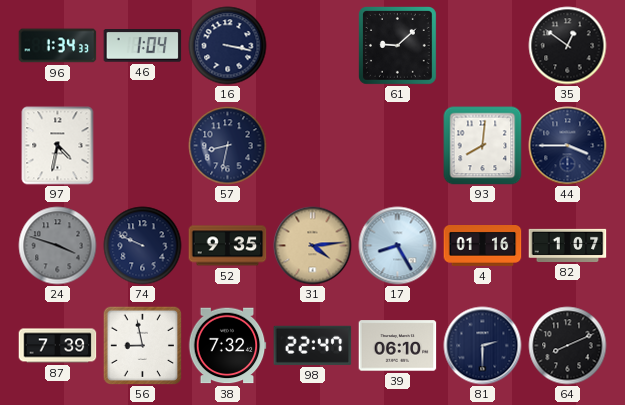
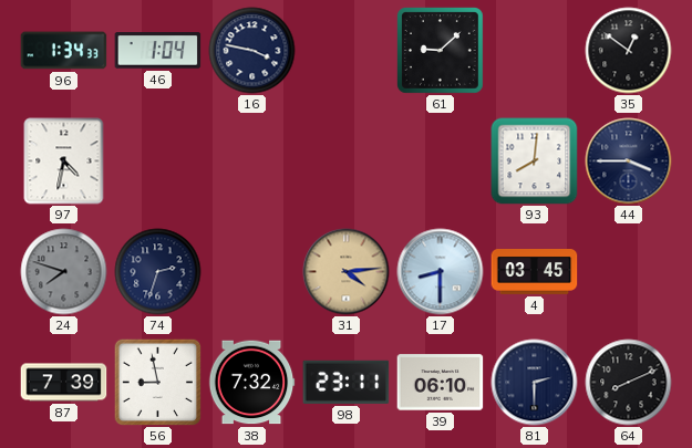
16: 3:17 -> 3:47
57: 8:32 -> none
24: 3:48 -> 7:48
74: 9:49 -> 2:33
52: 9:35 -> none
17: 8:25 -> 8:30
4: 01:16 -> 03:45
82: 1:07 -> none
98: 22:47 -> 23:11
